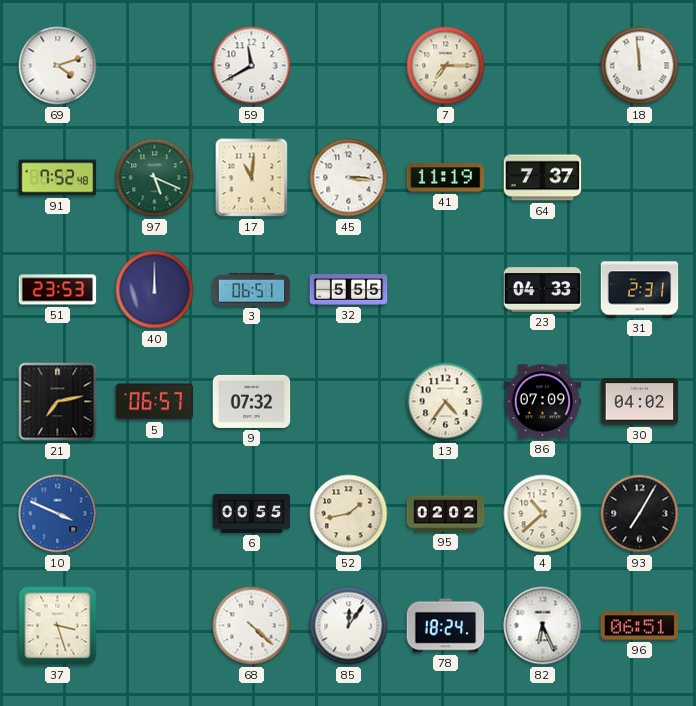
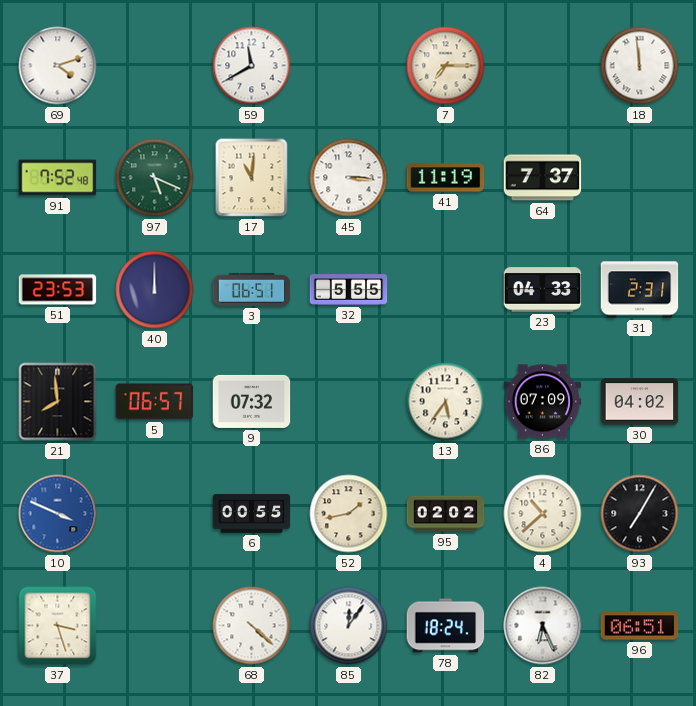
21: 7:13 -> 7:59
13: 4:36 -> 5:36
